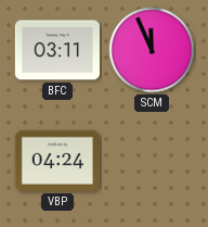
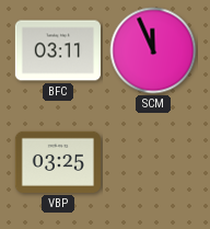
VBP: 04:24 -> 03:25
